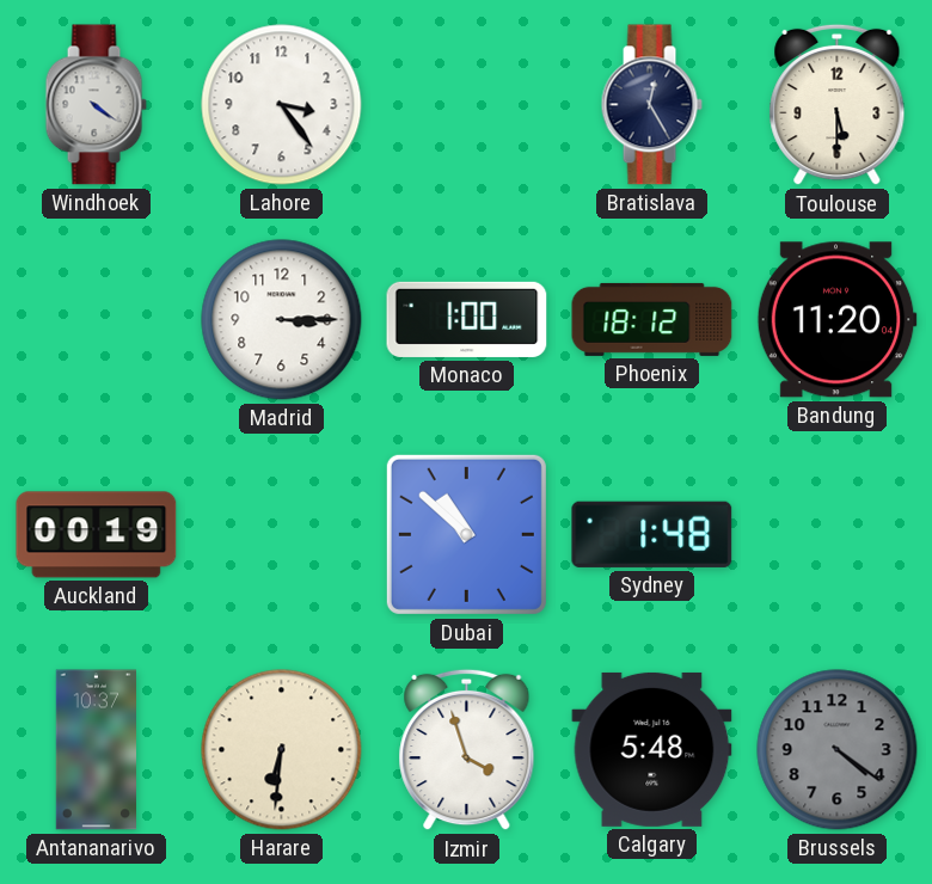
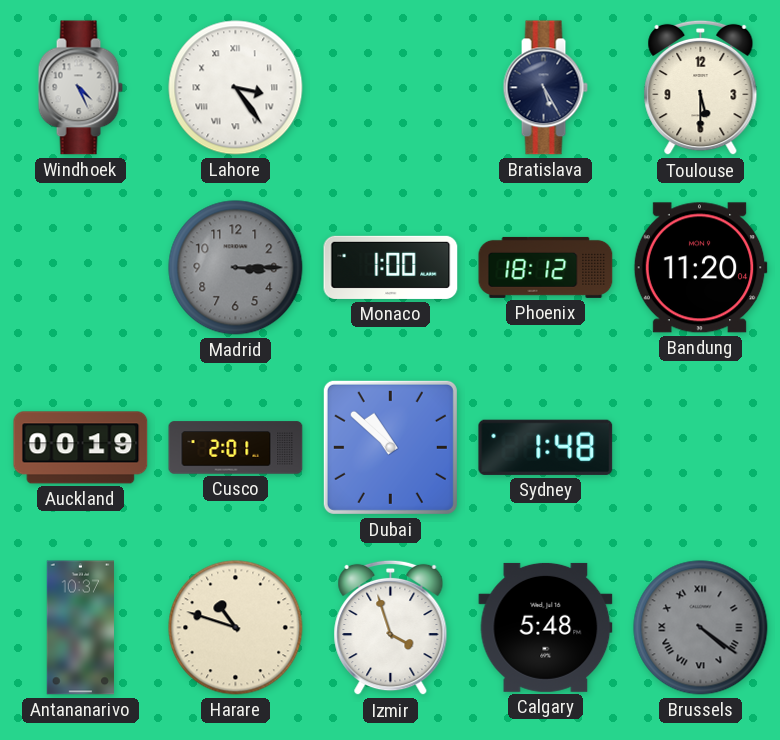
Windhoek: 4:21 -> 4:26
Lahore numerals: Arabic -> Roman
Bratislava: 12:25 -> 5:25
Madrid dial: white -> grey
Cusco: none -> 2:01
Harare: 6:31 -> 10:48
Brussels numerals: Arabic -> Roman
